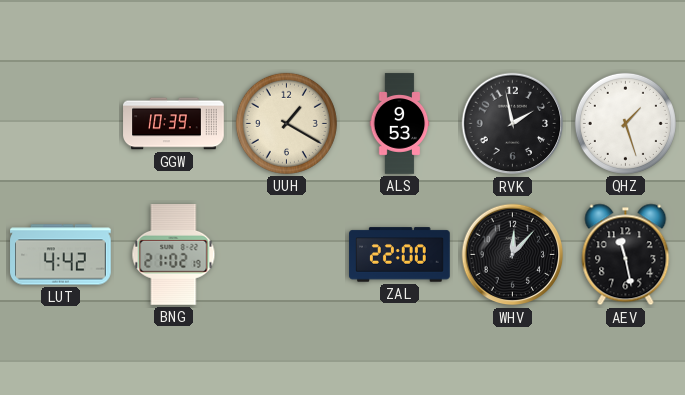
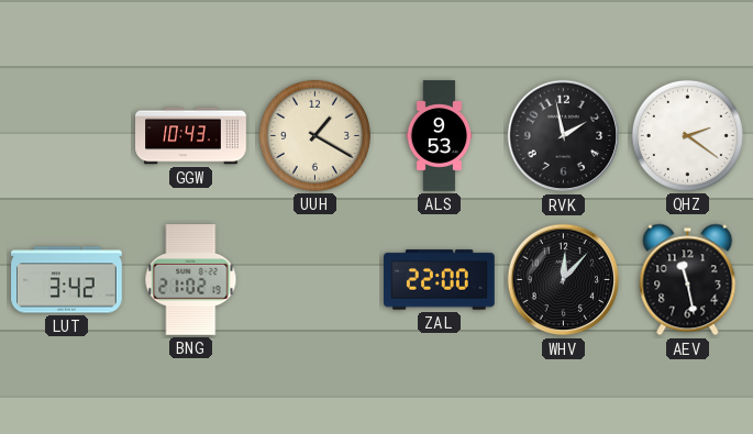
GGW: 10:39 -> 10:43
QHZ: 1:27 -> 2:21
LUT: 4:42 -> 3:42
